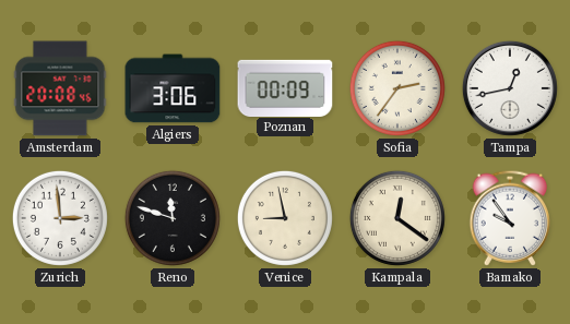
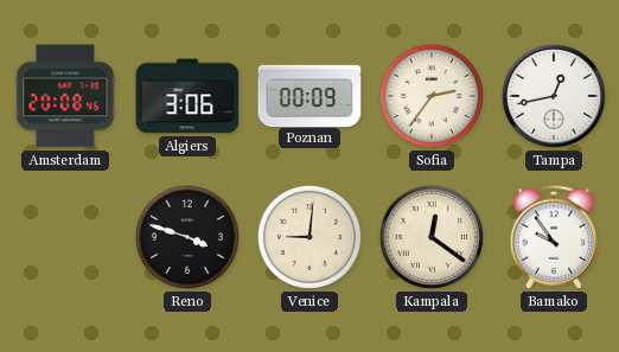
Zurich: 2:59 -> none
Reno: 11:48 -> 3:48
Venice: 8:58 -> 9:01
